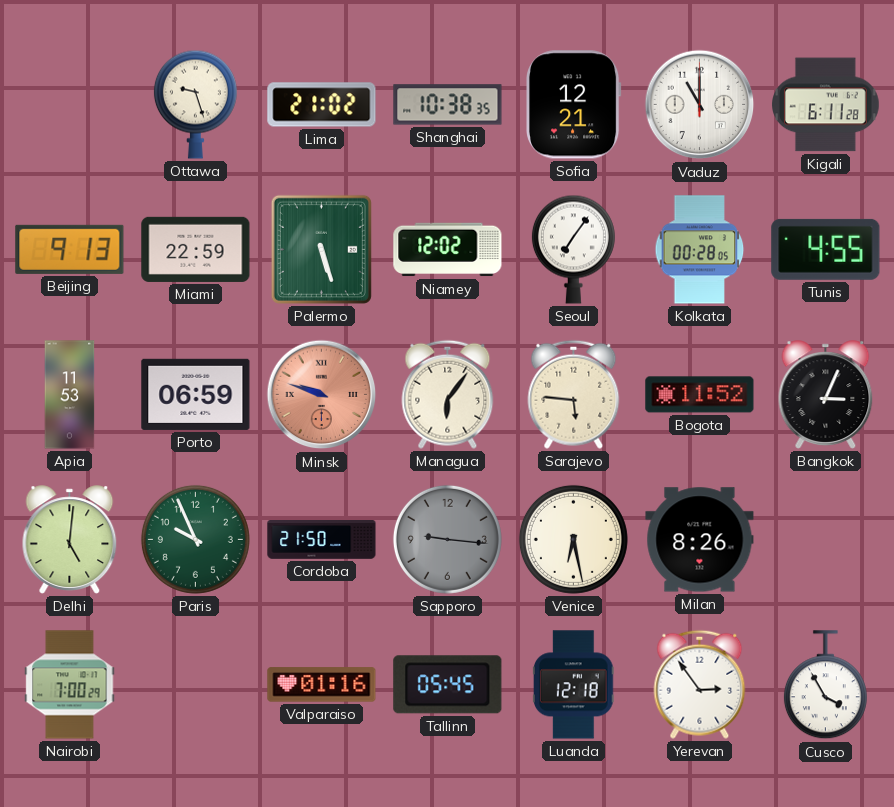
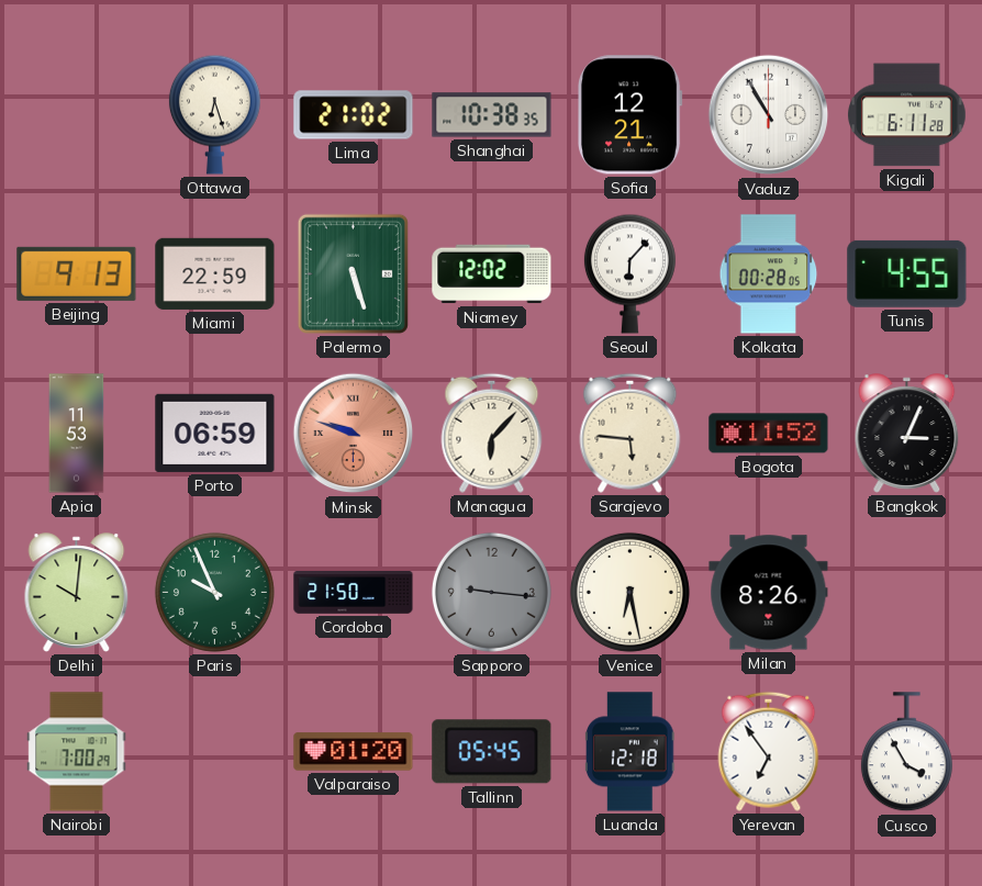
Ottawa: 9:27 -> 6:27
Vaduz: 11:00 -> 10:55
Seoul: 7:06 -> 6:07
Managua: 6:06 -> 6:07
Delhi: 5:01 -> 10:01
Valparaiso: 01:16 -> 01:20
Yerevan: 2:54 -> 6:54
